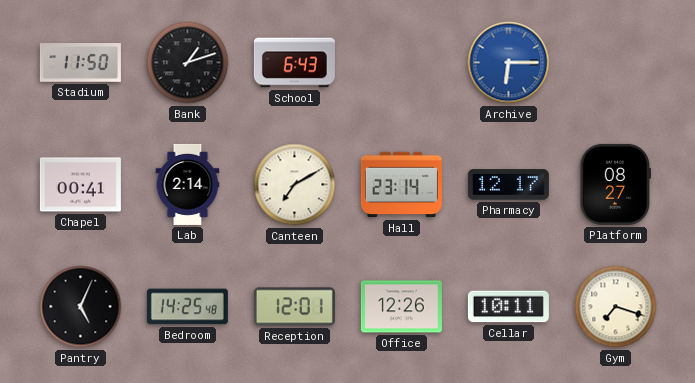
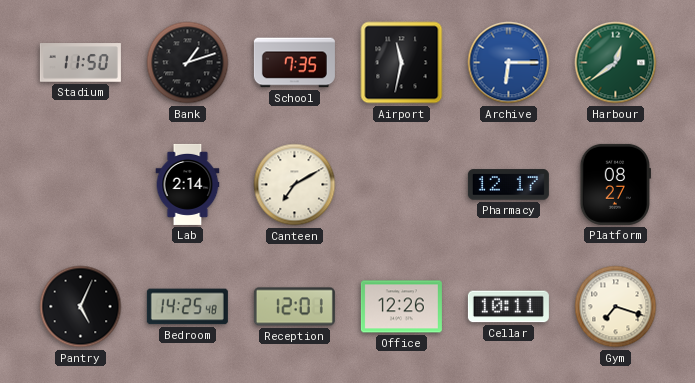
School: 6:43 -> 7:35
Airport: none -> 11:32
Harbour: none -> 12:39
Chapel: 00:41 -> none
Hall: 23:14 -> none
